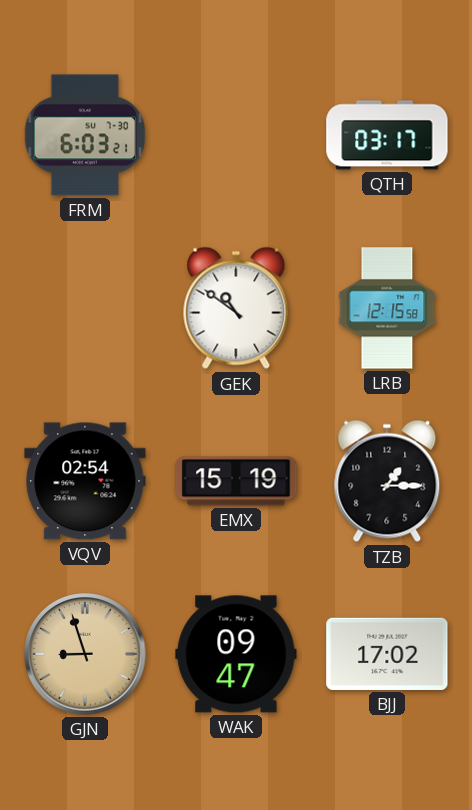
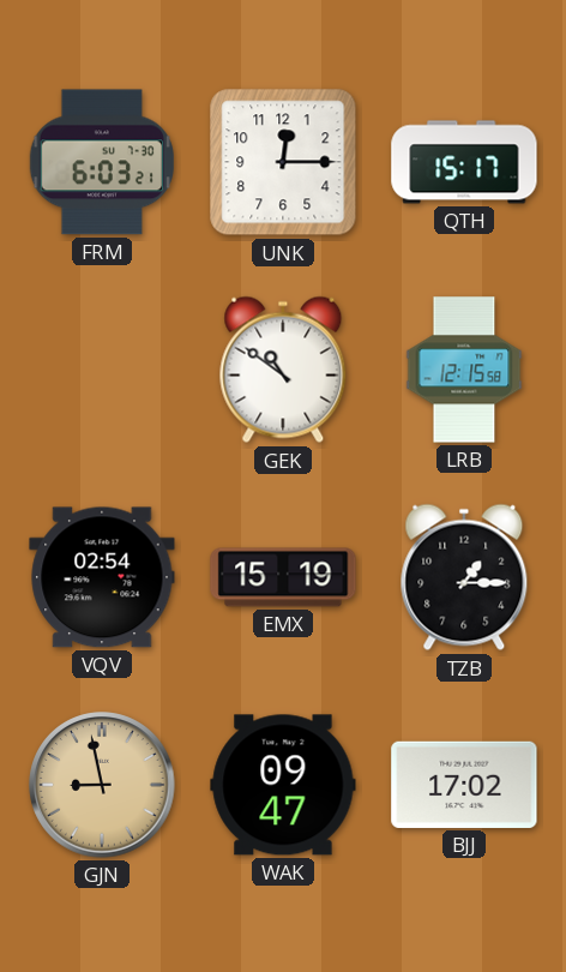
UNK: none -> 12:15
QTH: 03:17 -> 15:17
GJN: 8:57 -> 8:58
